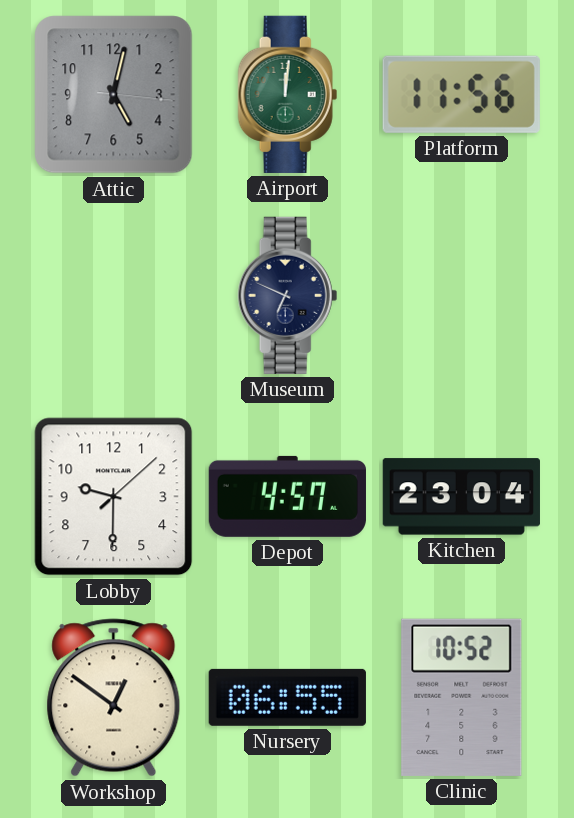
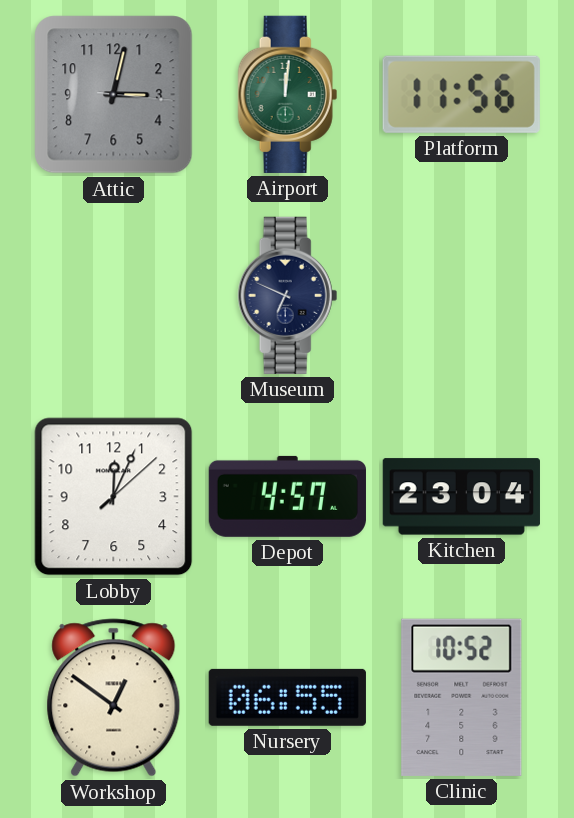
Attic: 5:02 -> 3:02
Lobby: 9:30 -> 12:04
